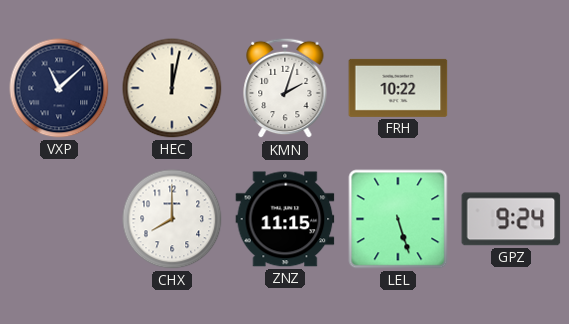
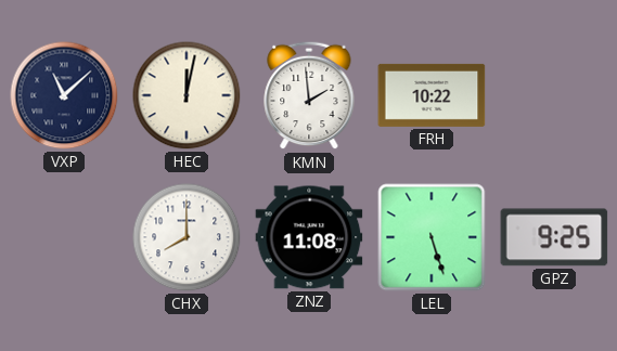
KMN: 2:03 -> 1:59
ZNZ: 11:15 -> 11:08
GPZ: 9:24 -> 9:25
